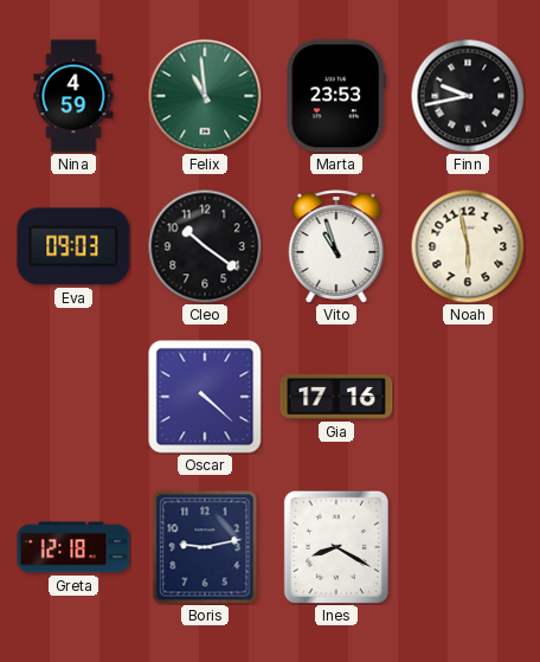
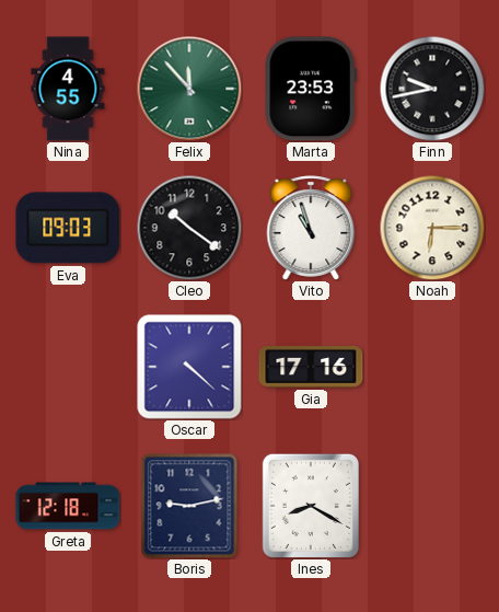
Nina: 4:59 -> 4:55
Felix: 10:59 -> 11:53
Noah: 5:58 -> 6:15
